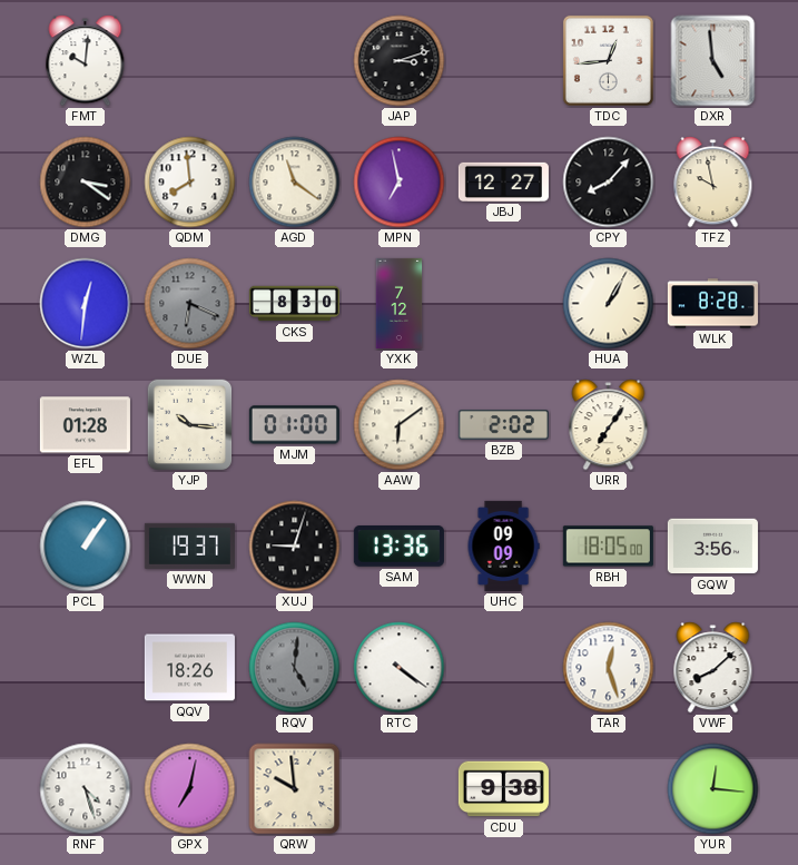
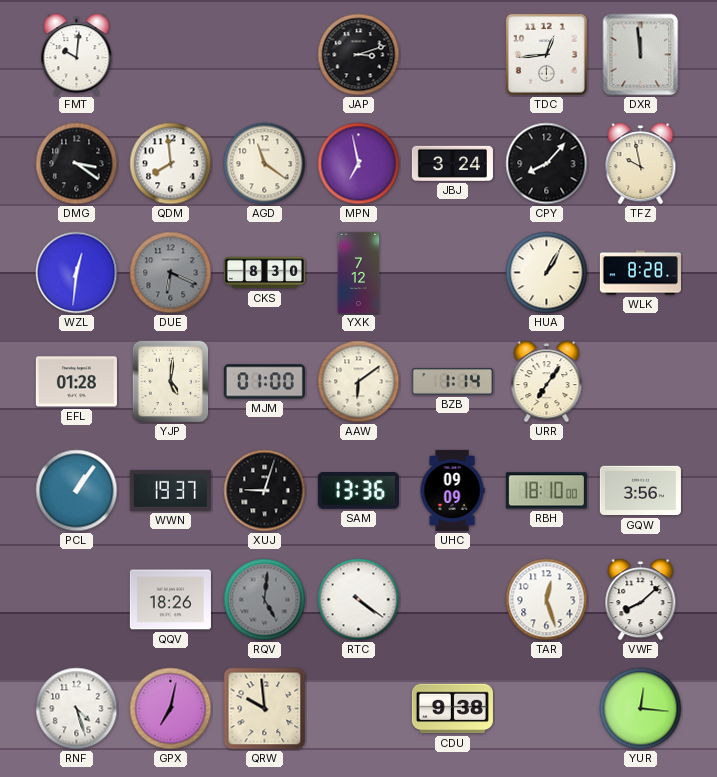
DXR: 4:59 -> 11:59
JBJ: 12:27 -> 3:24
YJP: 10:16 -> 5:01
BZB: 2:02 -> 1:14
RBH: 18:05 -> 18:10
